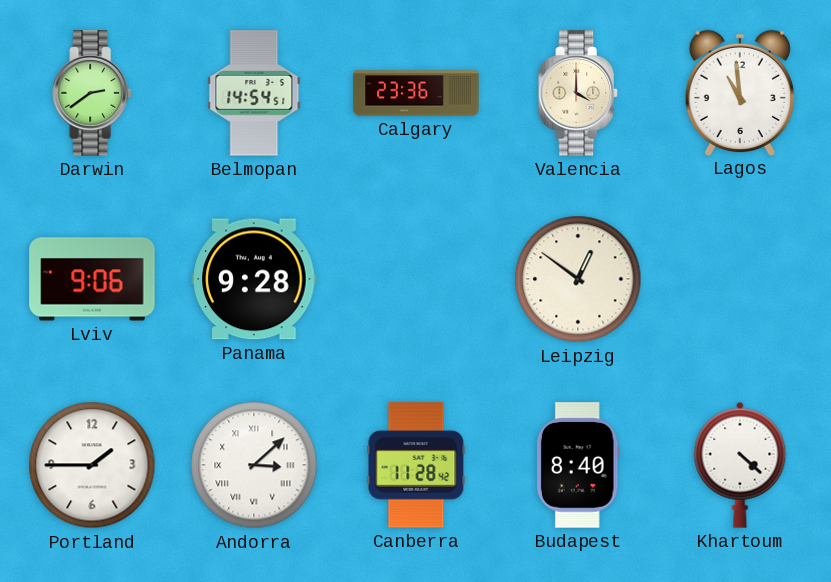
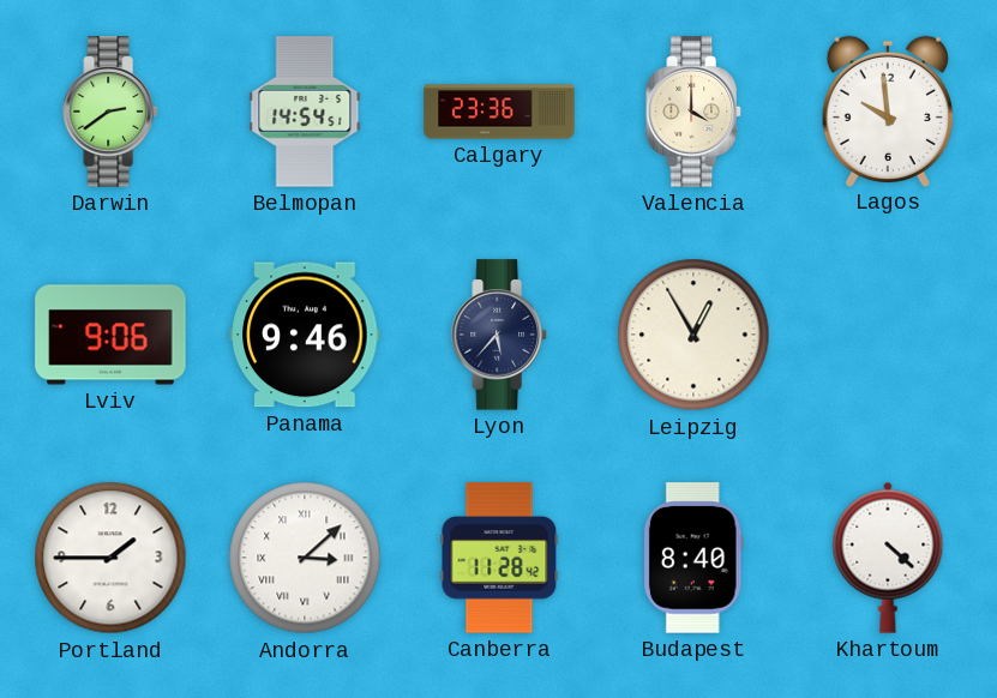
Lagos: 10:59 -> 9:59
Panama: 9:28 -> 9:46
Lyon: none -> 5:37
Leipzig: 12:51 -> 12:55
